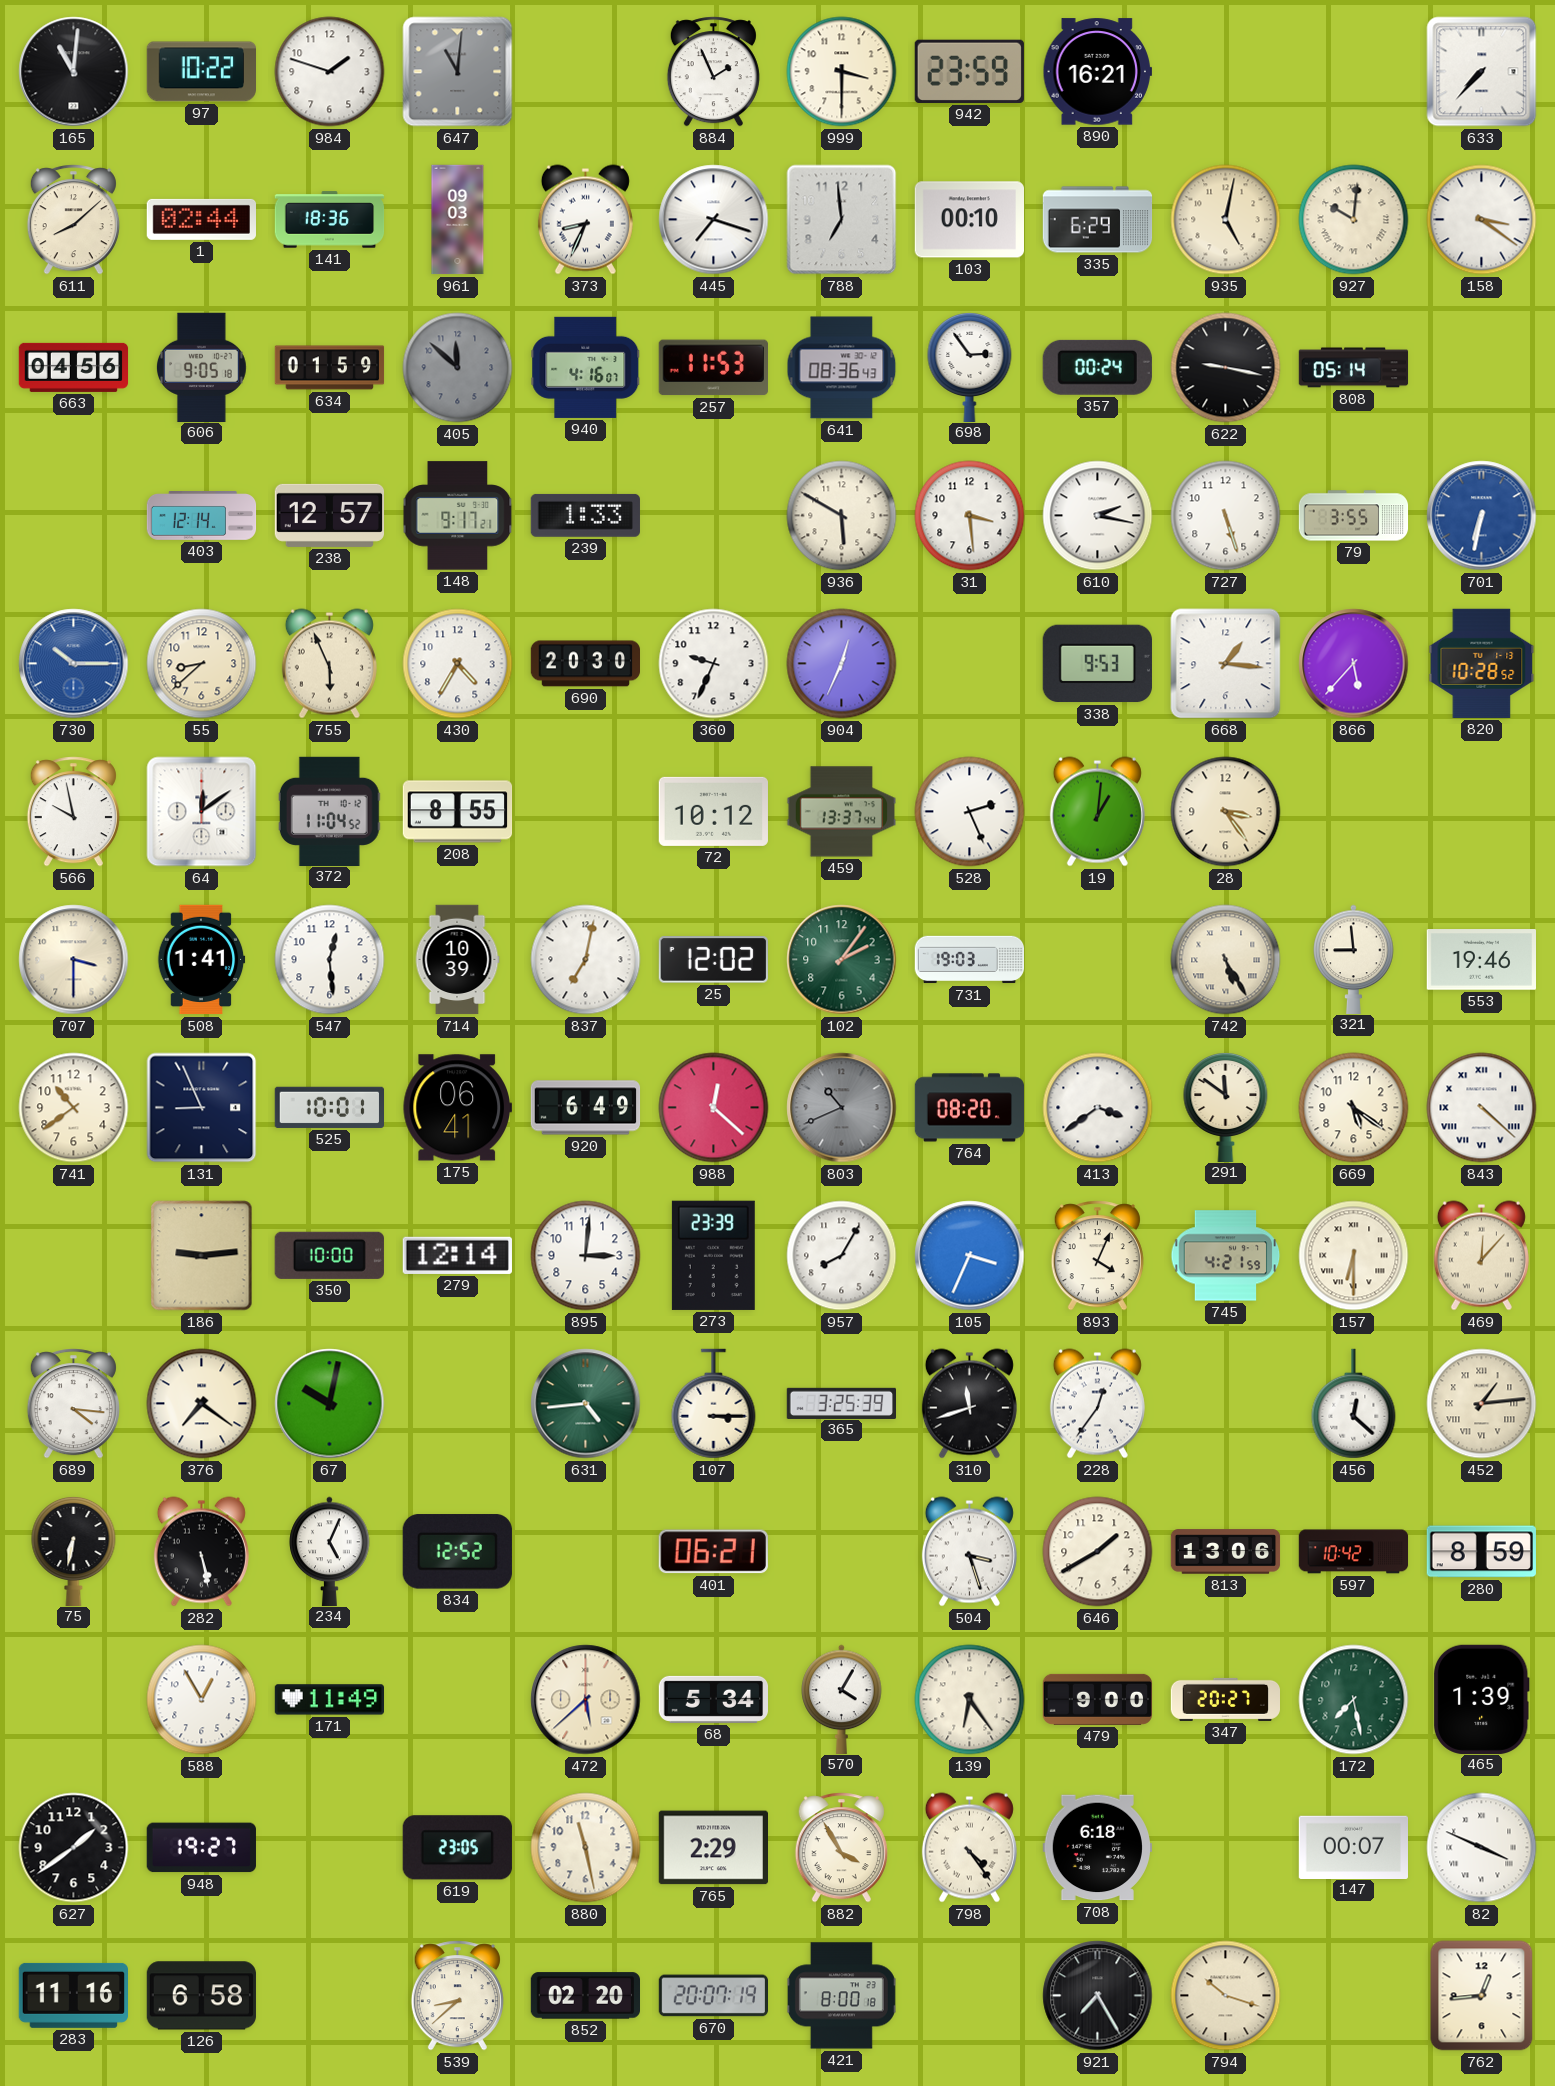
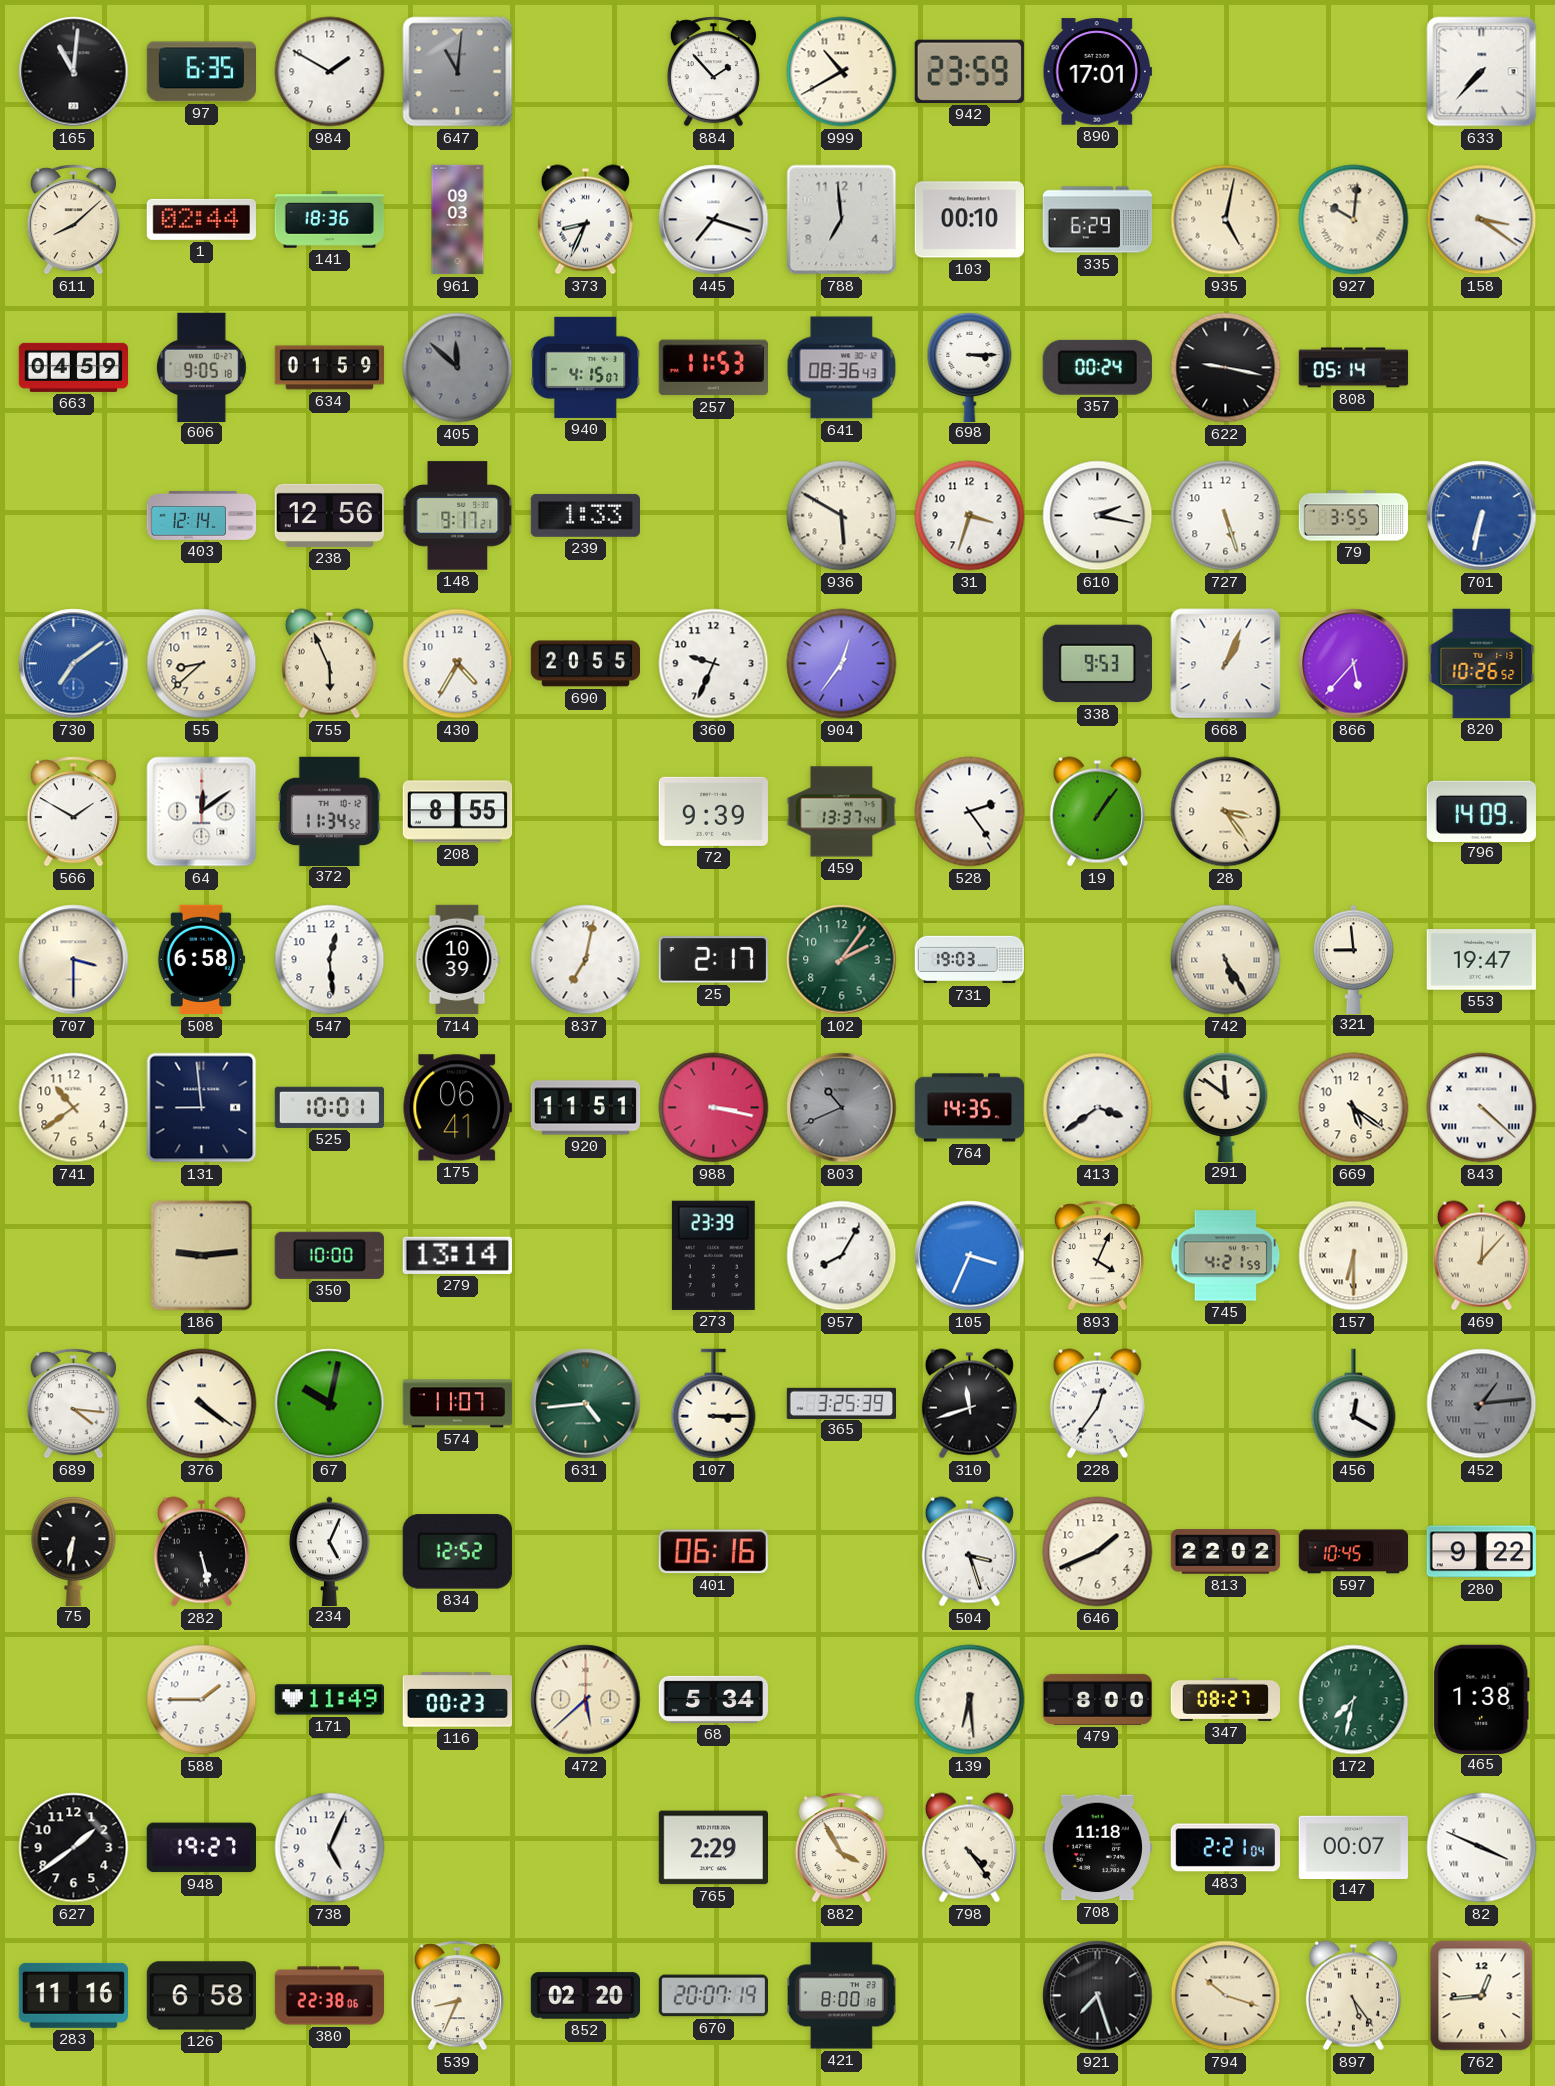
97: 10:22 -> 6:35
984: 1:48 -> 1:50
884: 1:56 -> 1:53
999: 3:30 -> 10:40
890: 16:21 -> 17:01
663: 04:56 -> 04:59
940: 4:16 -> 4:15
698: 2:54 -> 3:15
238: 12:57 -> 12:56
31: 3:29 -> 3:33
730: 10:15 -> 7:09
690: 20:30 -> 20:55
904: 12:34 -> 12:36
668: 1:16 -> 1:04
820: 10:28 -> 10:26
566: 9:58 -> 1:50
372: 11:04 -> 11:34
72: 10:12 -> 9:39
528: 2:26 -> 2:24
19: 1:01 -> 1:06
796: none -> 14:09
508: 1:41 -> 6:58
25: 12:02 -> 2:17
553: 19:46 -> 19:47
131: 8:56 -> 8:59
920: 6:49 -> 11:51
988: 12:22 -> 3:17
764: 08:20 -> 14:35
279: 12:14 -> 13:14
895: 3:01 -> none
376: 7:21 -> 4:21
574: none -> 11:07
456: 12:22 -> 12:20
452 dial: cream -> grey
401: 06:21 -> 06:16
646: 1:40 -> 1:41
813: 13:06 -> 22:02
597: 10:42 -> 10:45
280: 8:59 -> 9:22
588: 12:55 -> 1:45
116: none -> 00:23
570: 4:05 -> none
139: 6:24 -> 6:29
479: 9:00 -> 8:00
347: 20:27 -> 08:27
172: 7:28 -> 7:32
465: 1:39 -> 1:38
738: none -> 5:04
619: 23:05 -> none
880: 11:28 -> none
708: 6:18 -> 11:18
483: none -> 2:21
380: none -> 22:38
539: 8:38 -> 8:34
921: 7:25 -> 7:27
897: none -> 5:24
